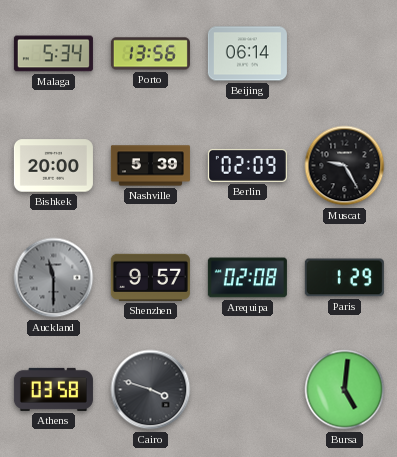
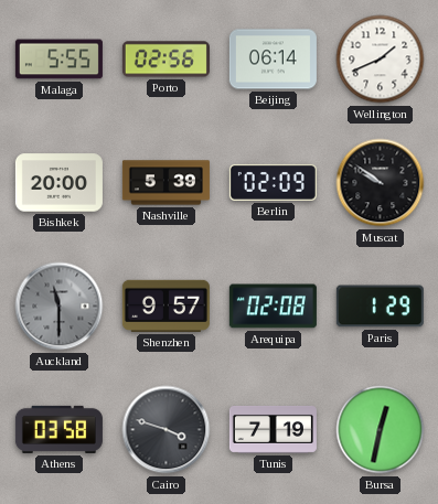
Malaga: 5:34 -> 5:55
Porto: 13:56 -> 02:56
Wellington: none -> 1:41
Muscat: 9:25 -> 9:51
Tunis: none -> 7:19
Bursa: 5:01 -> 12:32
